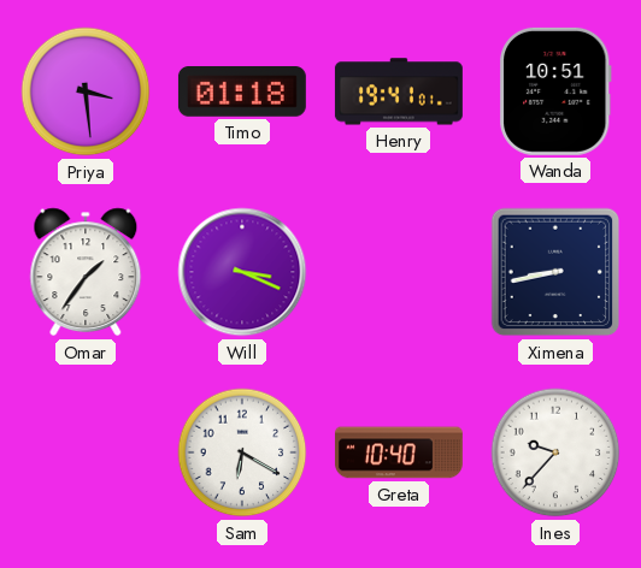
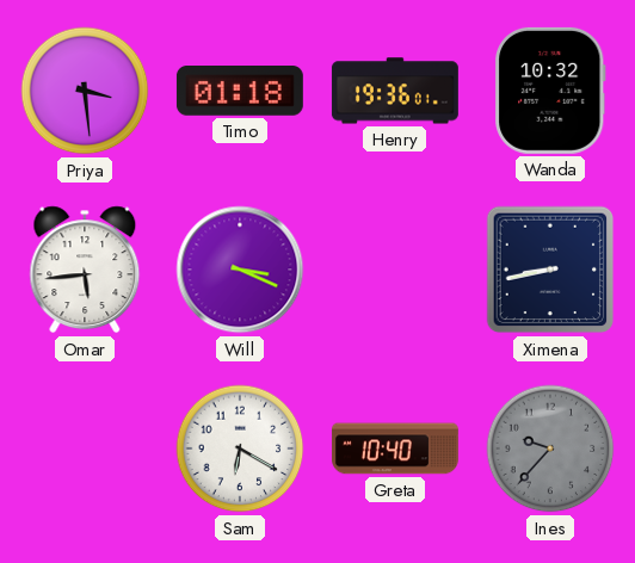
Henry: 19:41 -> 19:36
Wanda: 10:51 -> 10:32
Omar: 1:36 -> 5:44
Ines dial: white -> grey
